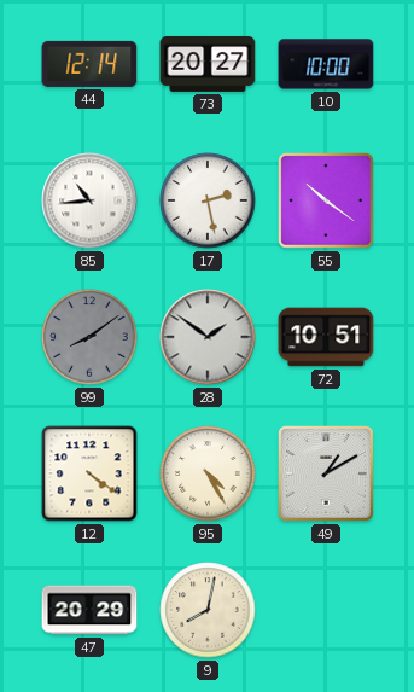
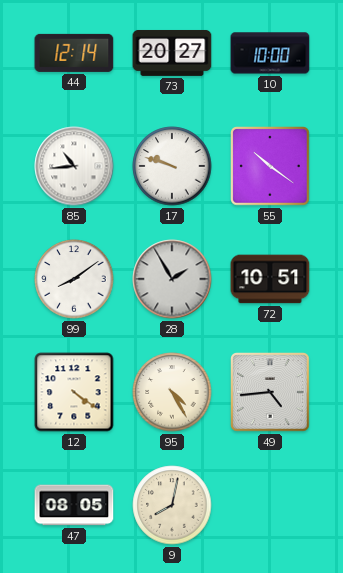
17: 2:28 -> 9:48
99 dial: grey -> white
28: 1:51 -> 1:55
49: 1:10 -> 4:44
47: 20:29 -> 08:05
